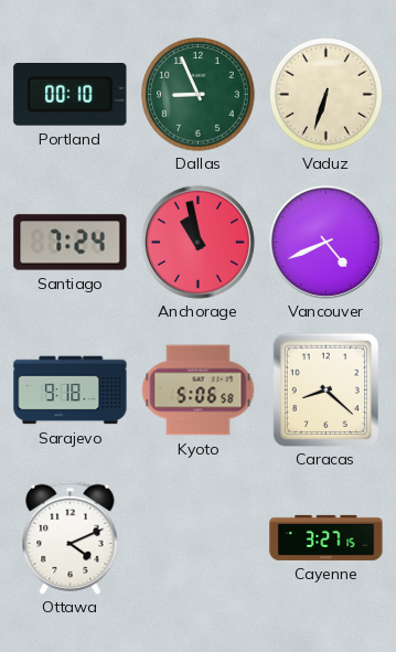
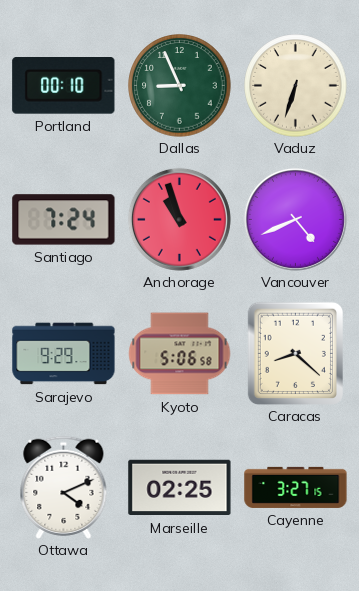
Anchorage: 10:58 -> 10:57
Sarajevo: 9:18 -> 9:29
Marseille: none -> 02:25
